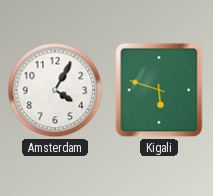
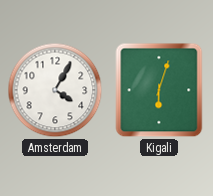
Kigali: 5:48 -> 6:03
